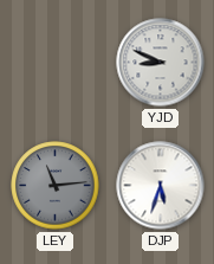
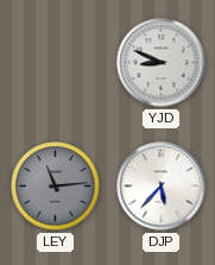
DJP: 5:33 -> 5:37
